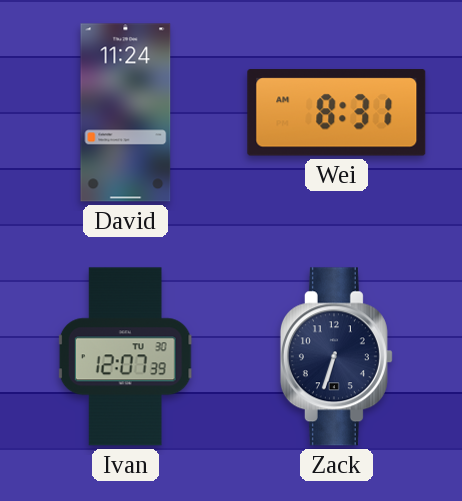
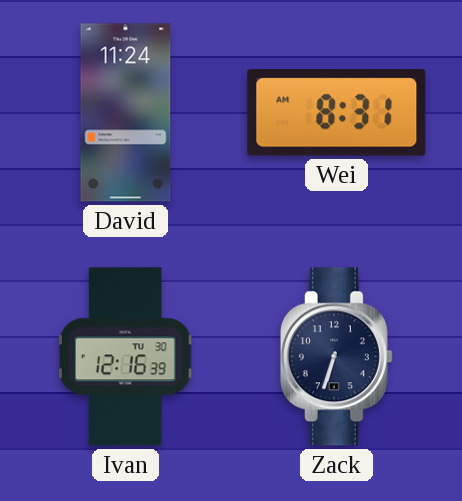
Ivan: 12:07 -> 12:16
